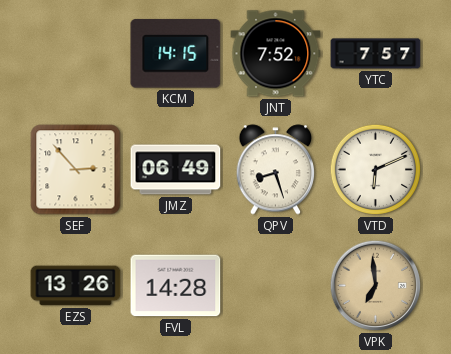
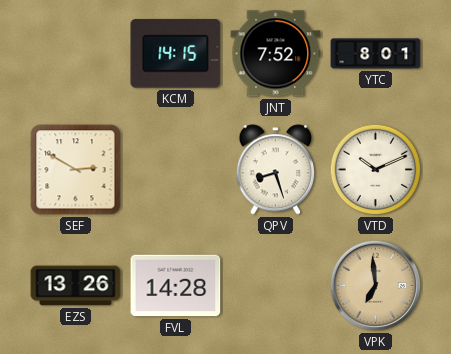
YTC: 7:57 -> 8:01
SEF: 2:53 -> 2:50
JMZ: 06:49 -> none
VTD: 6:11 -> 10:11
